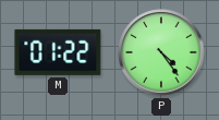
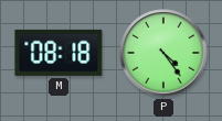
M: 01:22 -> 08:18
